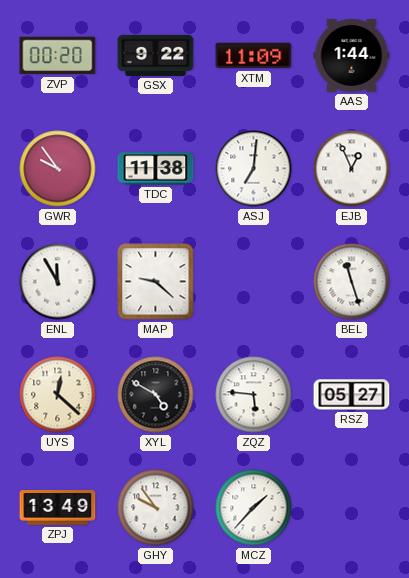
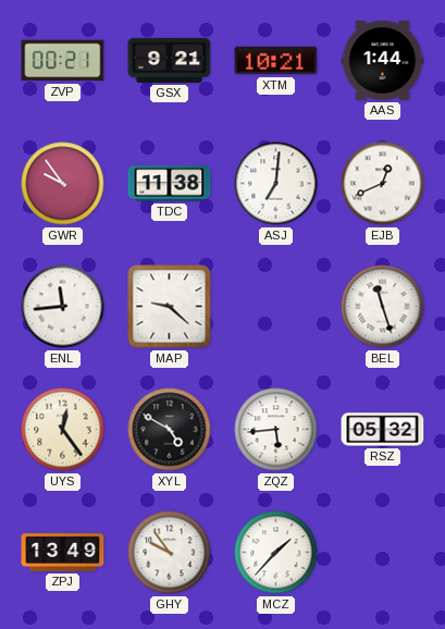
ZVP: 00:20 -> 00:21
GSX: 9:22 -> 9:21
XTM: 11:09 -> 10:21
EJB: 12:56 -> 12:41
ENL: 11:55 -> 11:44
UYS: 12:22 -> 12:24
ZQZ: 5:46 -> 5:44
RSZ: 05:27 -> 05:32
